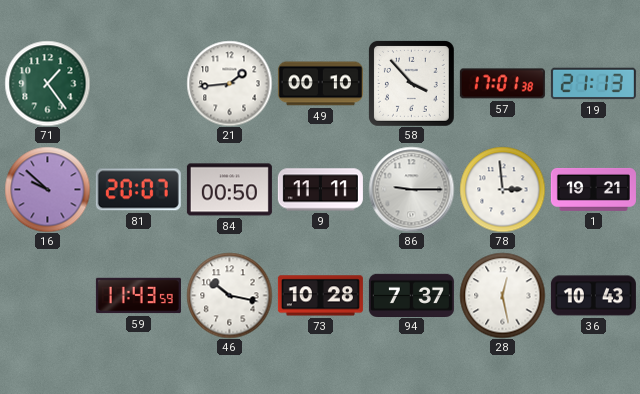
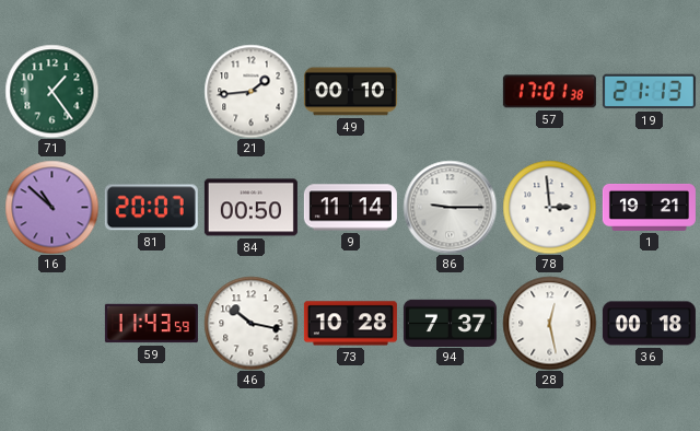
58: 3:53 -> none
16: 9:52 -> 10:52
9: 11:11 -> 11:14
36: 10:43 -> 00:18
